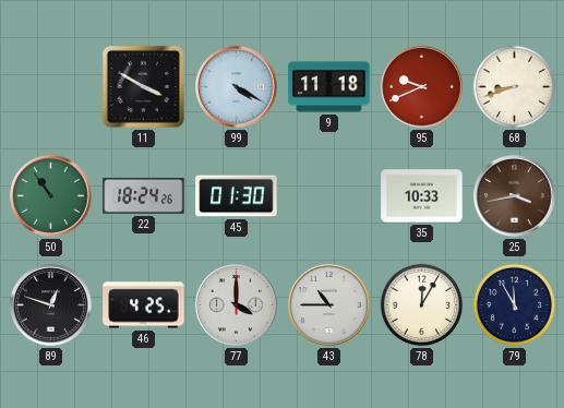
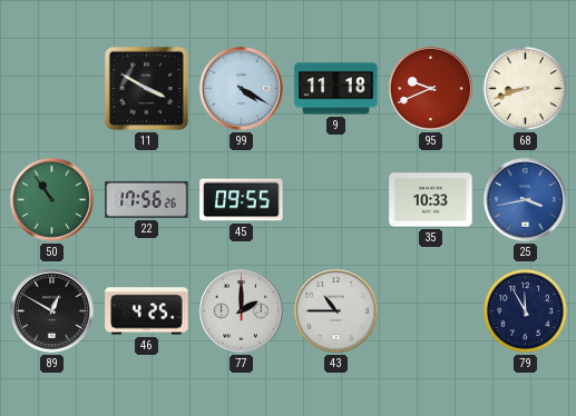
22: 18:24 -> 17:56
45: 01:30 -> 09:55
25 dial: brown -> blue
89: 12:48 -> 12:50
77: 4:00 -> 2:00
78: 12:05 -> none
